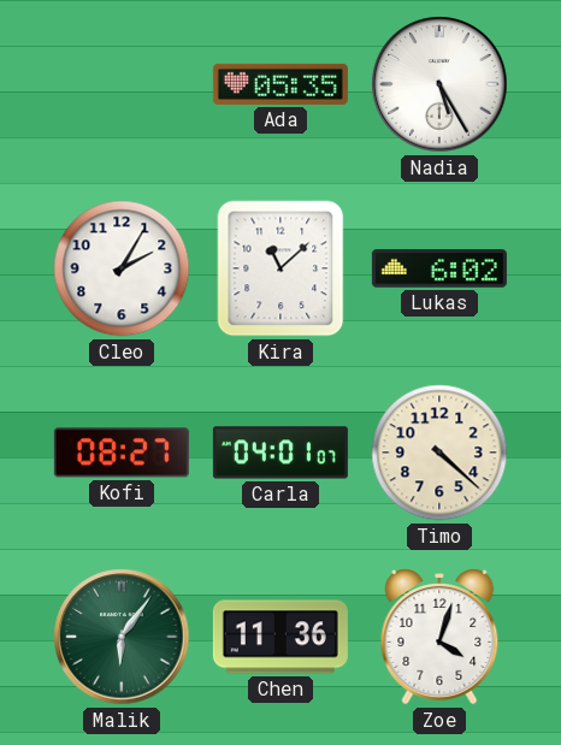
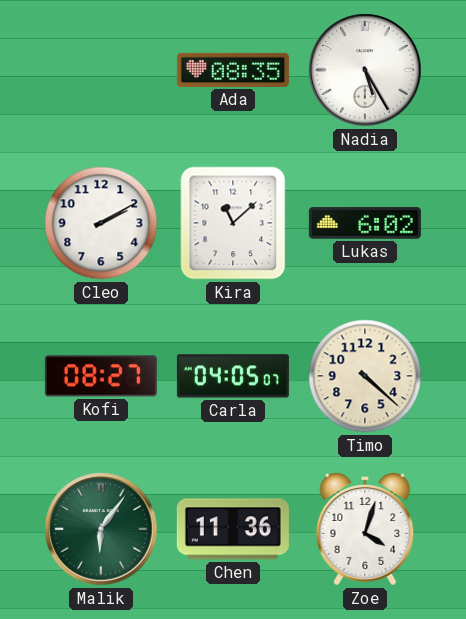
Ada: 05:35 -> 08:35
Cleo: 2:05 -> 2:10
Carla: 04:01 -> 04:05
